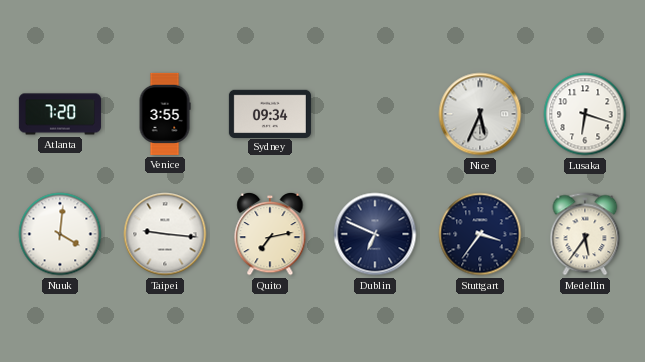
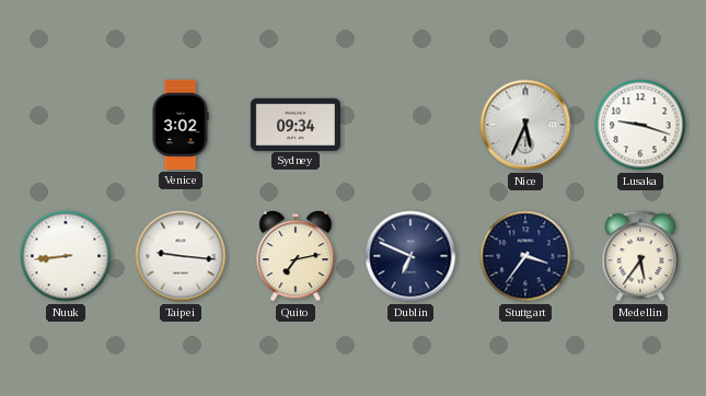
Atlanta: 7:20 -> none
Venice: 3:55 -> 3:02
Lusaka: 6:18 -> 9:18
Nuuk: 4:01 -> 8:44
